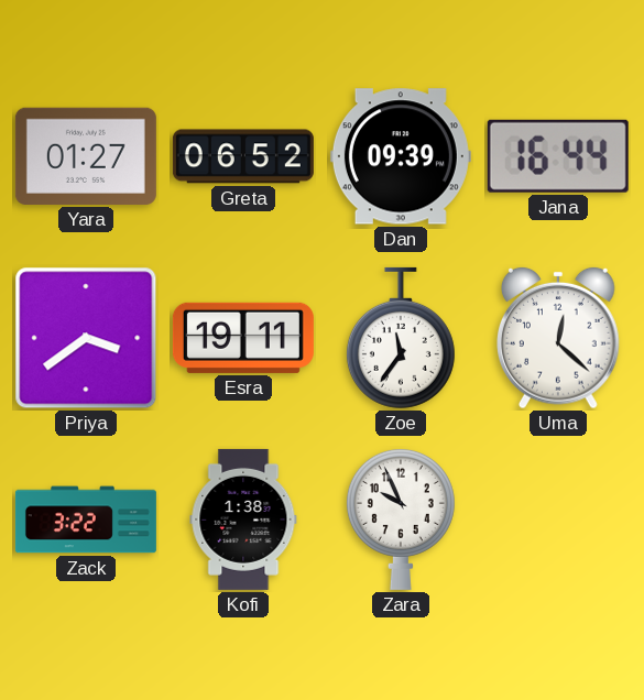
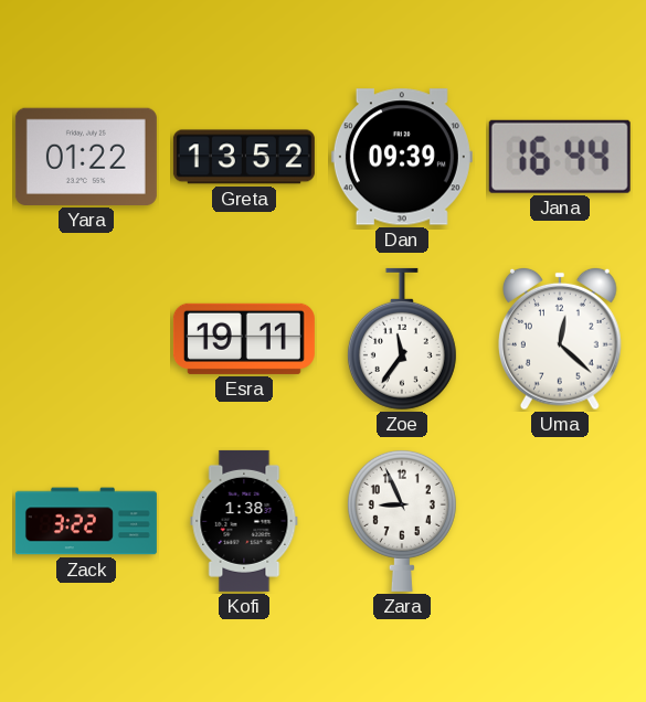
Yara: 01:27 -> 01:22
Greta: 06:52 -> 13:52
Priya: 3:39 -> none
Zara: 9:56 -> 8:56
